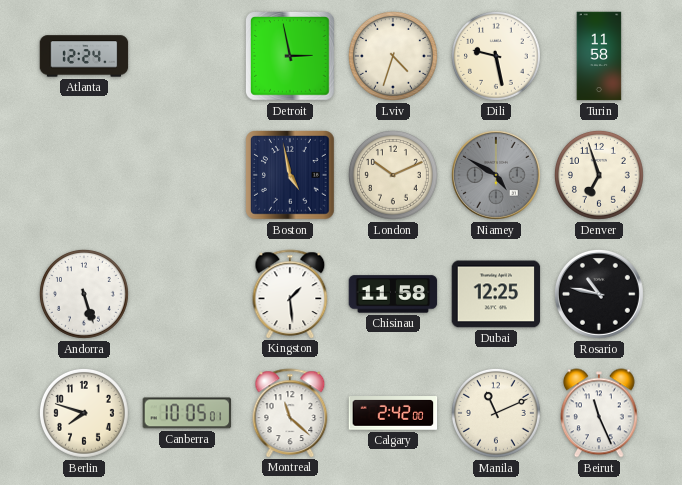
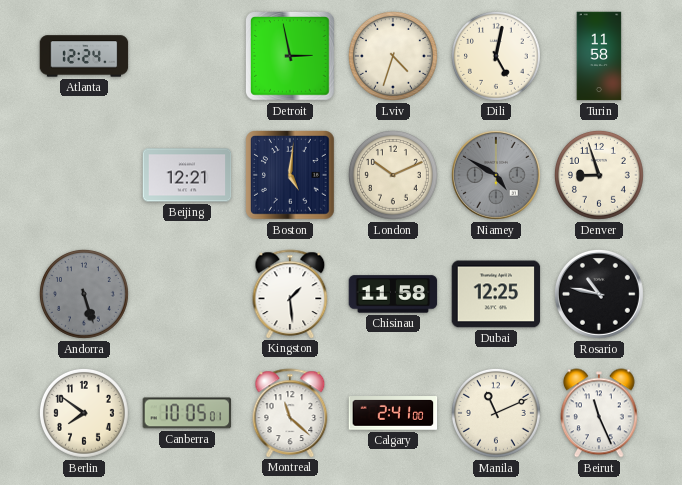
Dili: 9:28 -> 5:02
Beijing: none -> 12:21
Boston: 4:58 -> 5:01
Denver: 6:57 -> 8:57
Andorra dial: white -> grey
Berlin: 7:48 -> 7:51
Calgary: 2:42 -> 2:41
